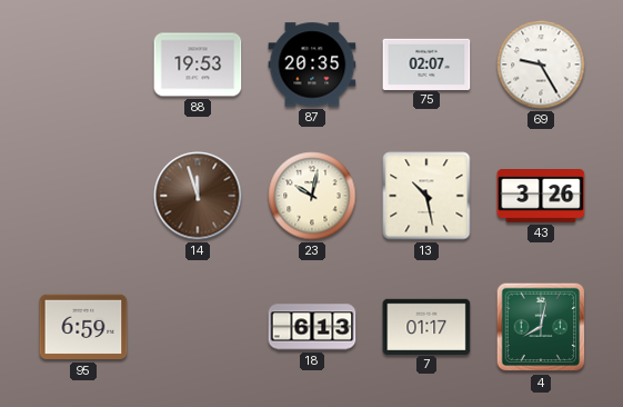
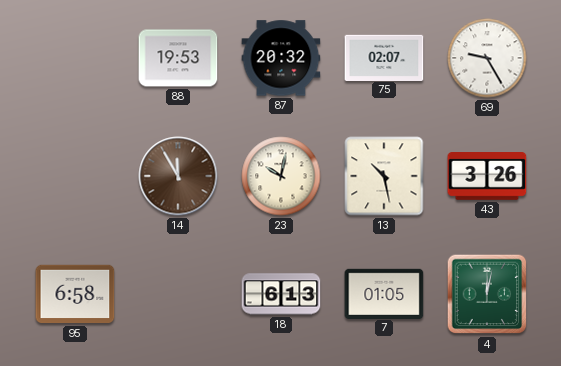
87: 20:35 -> 20:32
14: 11:57 -> 11:55
95: 6:59 -> 6:58
7: 01:17 -> 01:05
4: 8:02 -> 12:02
